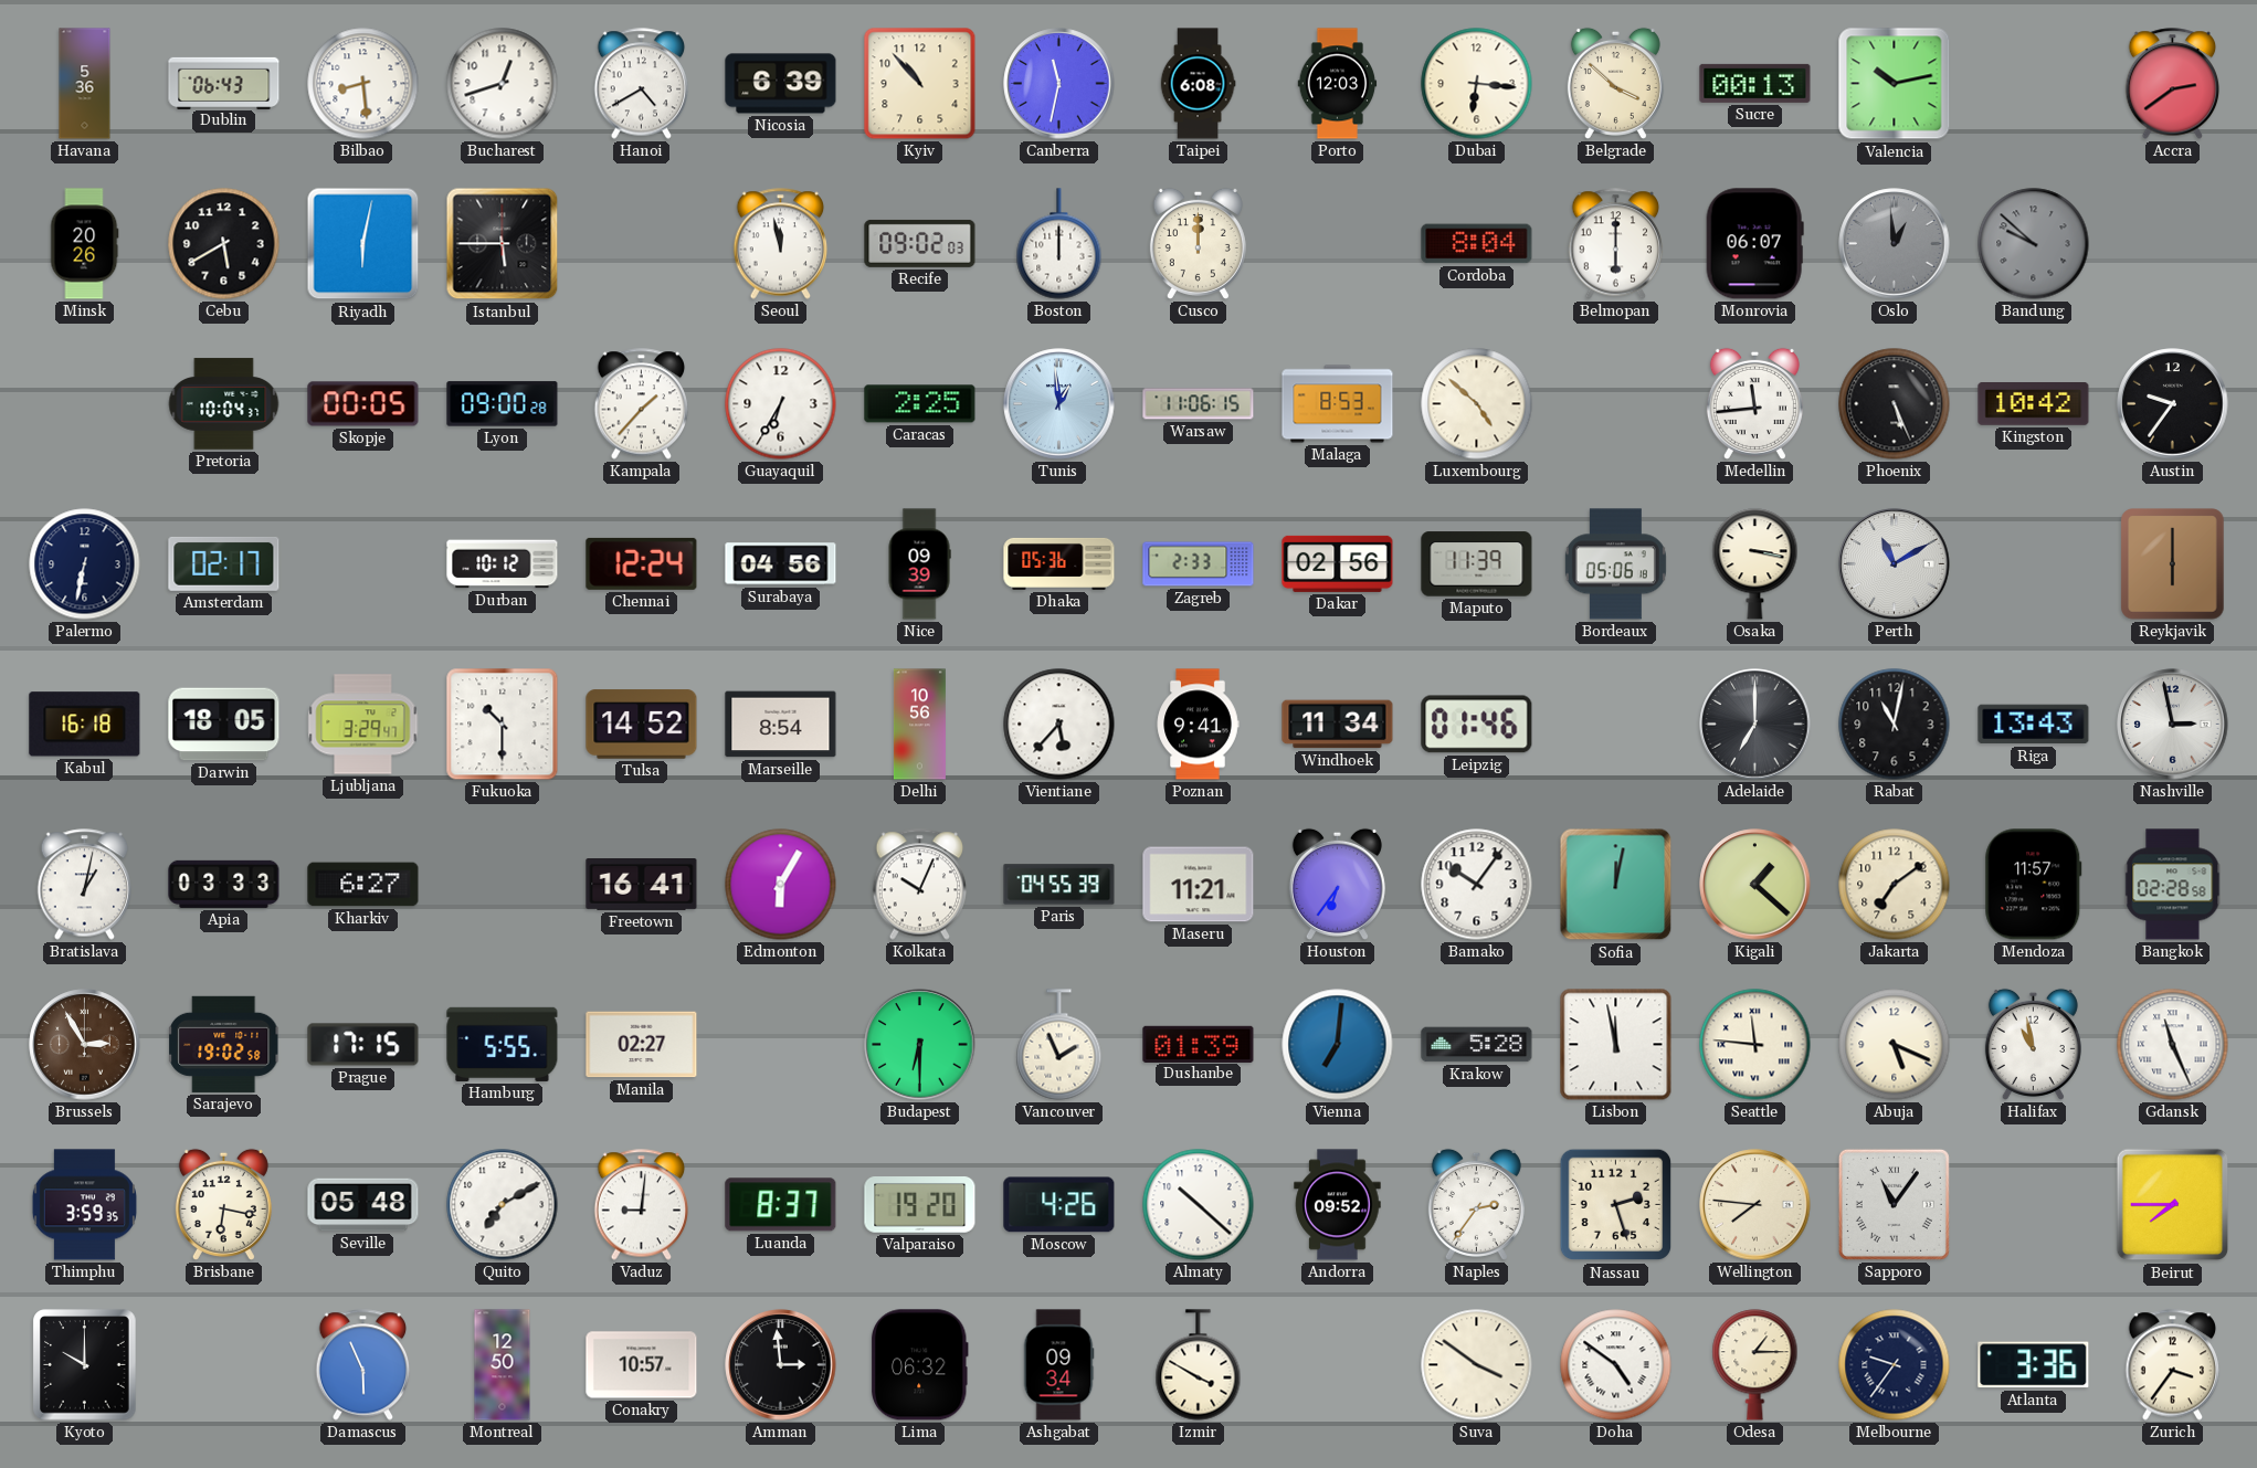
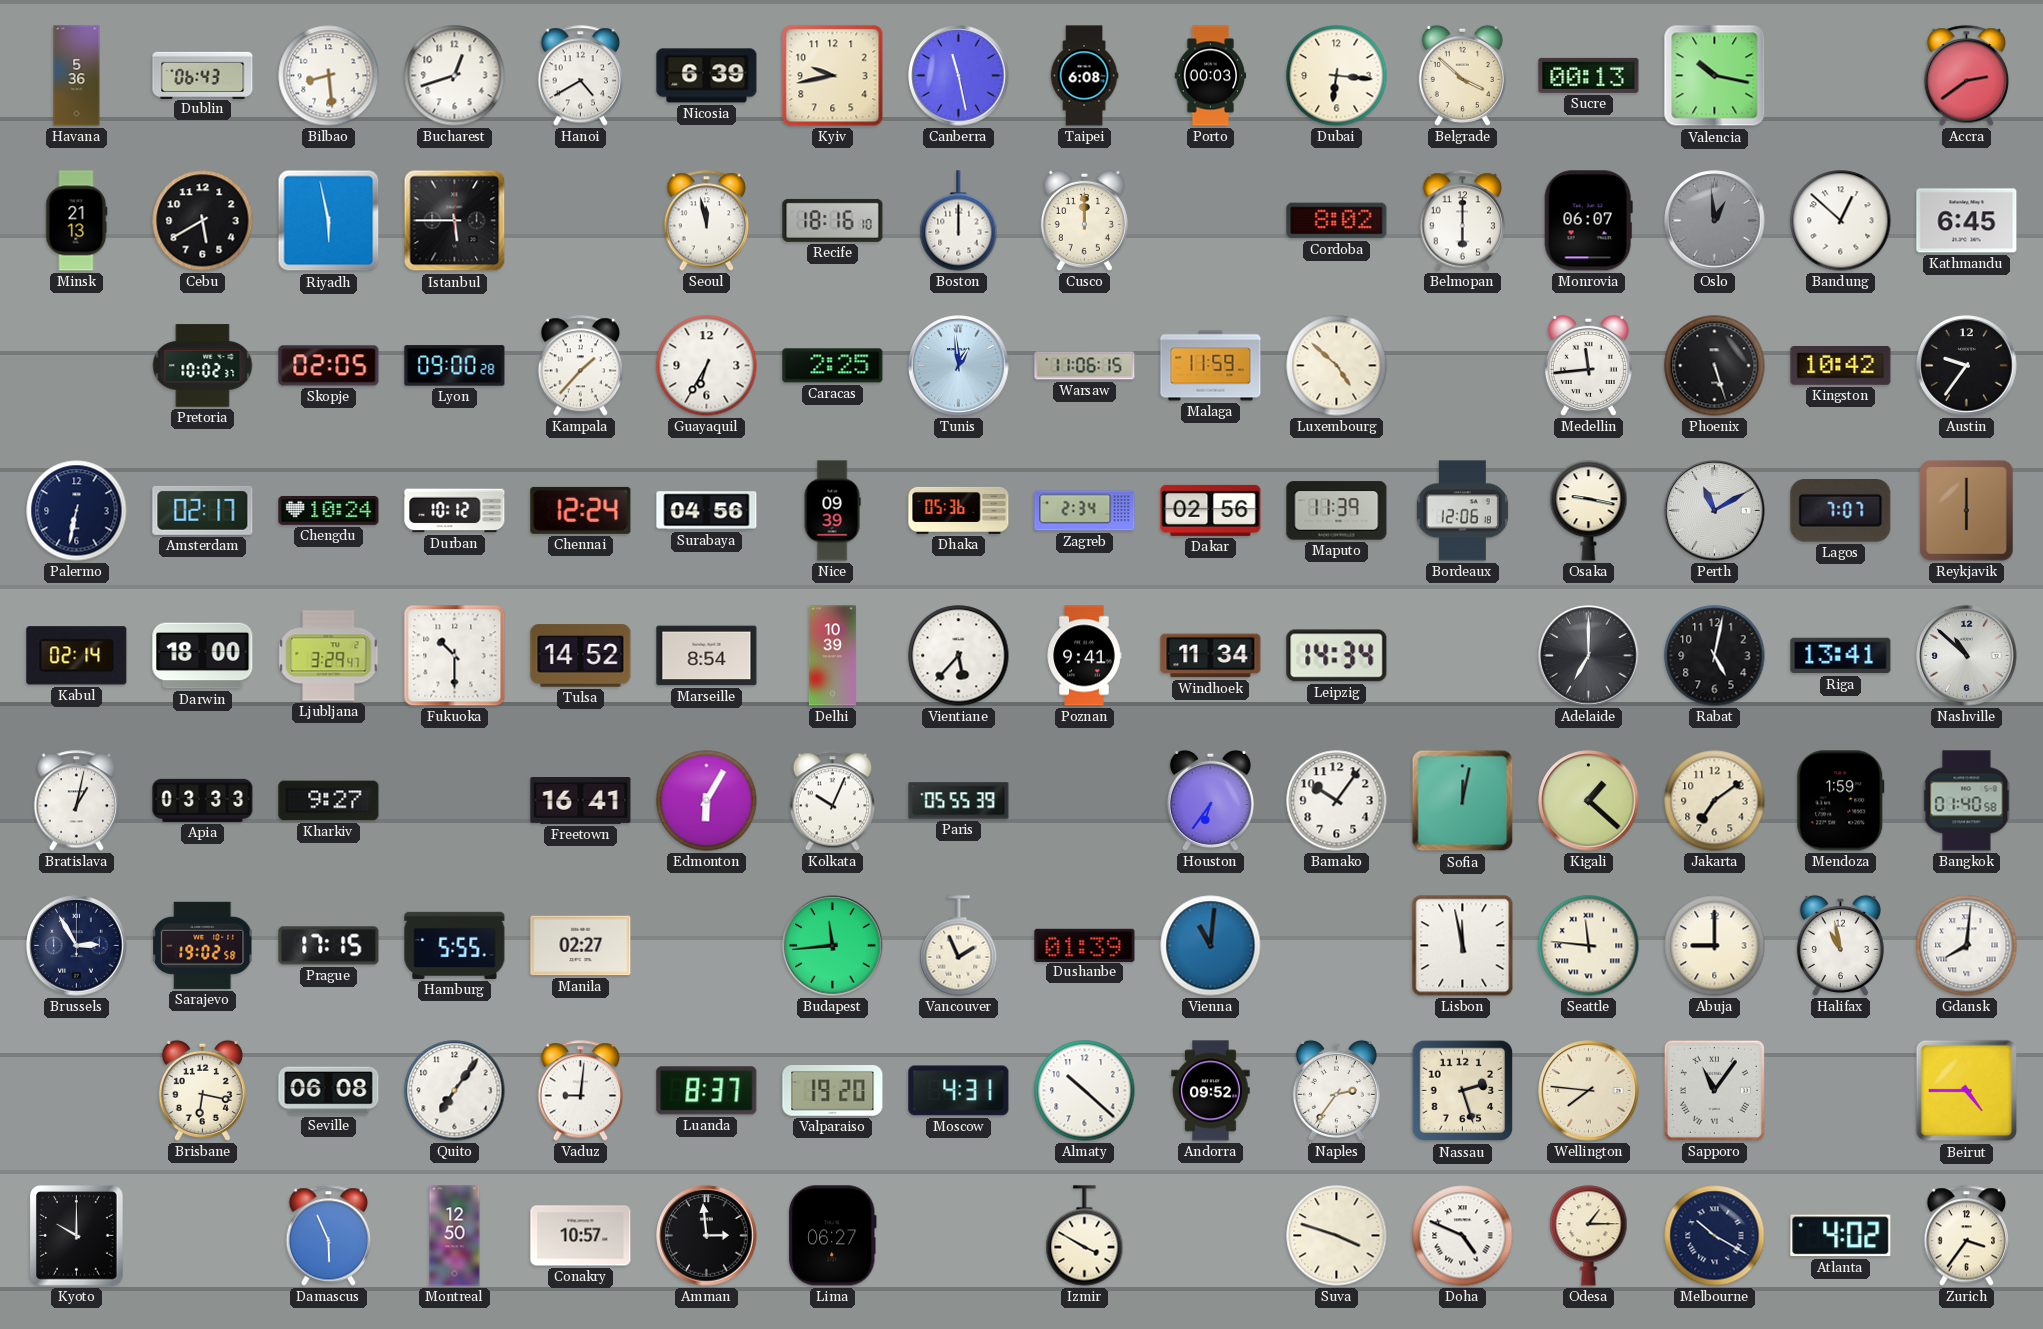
Kyiv: 10:53 -> 9:43
Canberra: 11:32 -> 11:28
Porto: 12:03 -> 00:03
Valencia: 10:13 -> 10:17
Minsk: 20:26 -> 21:13
Riyadh: 6:02 -> 5:58
Recife: 09:02 -> 18:16
Cordoba: 8:04 -> 8:02
Bandung: 9:52 -> 12:52
Bandung dial: grey -> white
Kathmandu: none -> 6:45
Pretoria: 10:04 -> 10:02
Skopje: 00:05 -> 02:05
Malaga: 8:53 -> 11:59
Phoenix: 5:26 -> 5:27
Chengdu: none -> 10:24
Zagreb: 2:33 -> 2:34
Bordeaux: 05:06 -> 12:06
Osaka: 3:17 -> 9:17
Lagos: none -> 7:07
Kabul: 16:18 -> 02:14
Darwin: 18:05 -> 18:00
Delhi: 10:56 -> 10:39
Leipzig: 01:46 -> 14:34
Rabat: 11:02 -> 5:02
Riga: 13:43 -> 13:41
Nashville: 2:58 -> 10:52
Kharkiv: 6:27 -> 9:27
Paris: 04:55 -> 05:55
Maseru: 11:21 -> none
Mendoza: 11:57 -> 1:59
Bangkok: 02:28 -> 01:40
Brussels dial: brown -> navy
Budapest: 6:30 -> 11:44
Vienna: 7:01 -> 11:01
Krakow: 5:28 -> none
Abuja: 5:19 -> 9:00
Gdansk: 11:26 -> 8:01
Thimphu: 3:59 -> none
Seville: 05:48 -> 06:08
Quito: 7:10 -> 7:06
Moscow: 4:26 -> 4:31
Beirut: 7:45 -> 4:45
Lima: 06:32 -> 06:27
Ashgabat: 09:34 -> none
Suva: 3:51 -> 3:48
Doha: 4:51 -> 4:49
Melbourne: 9:36 -> 10:20
Atlanta: 3:36 -> 4:02
